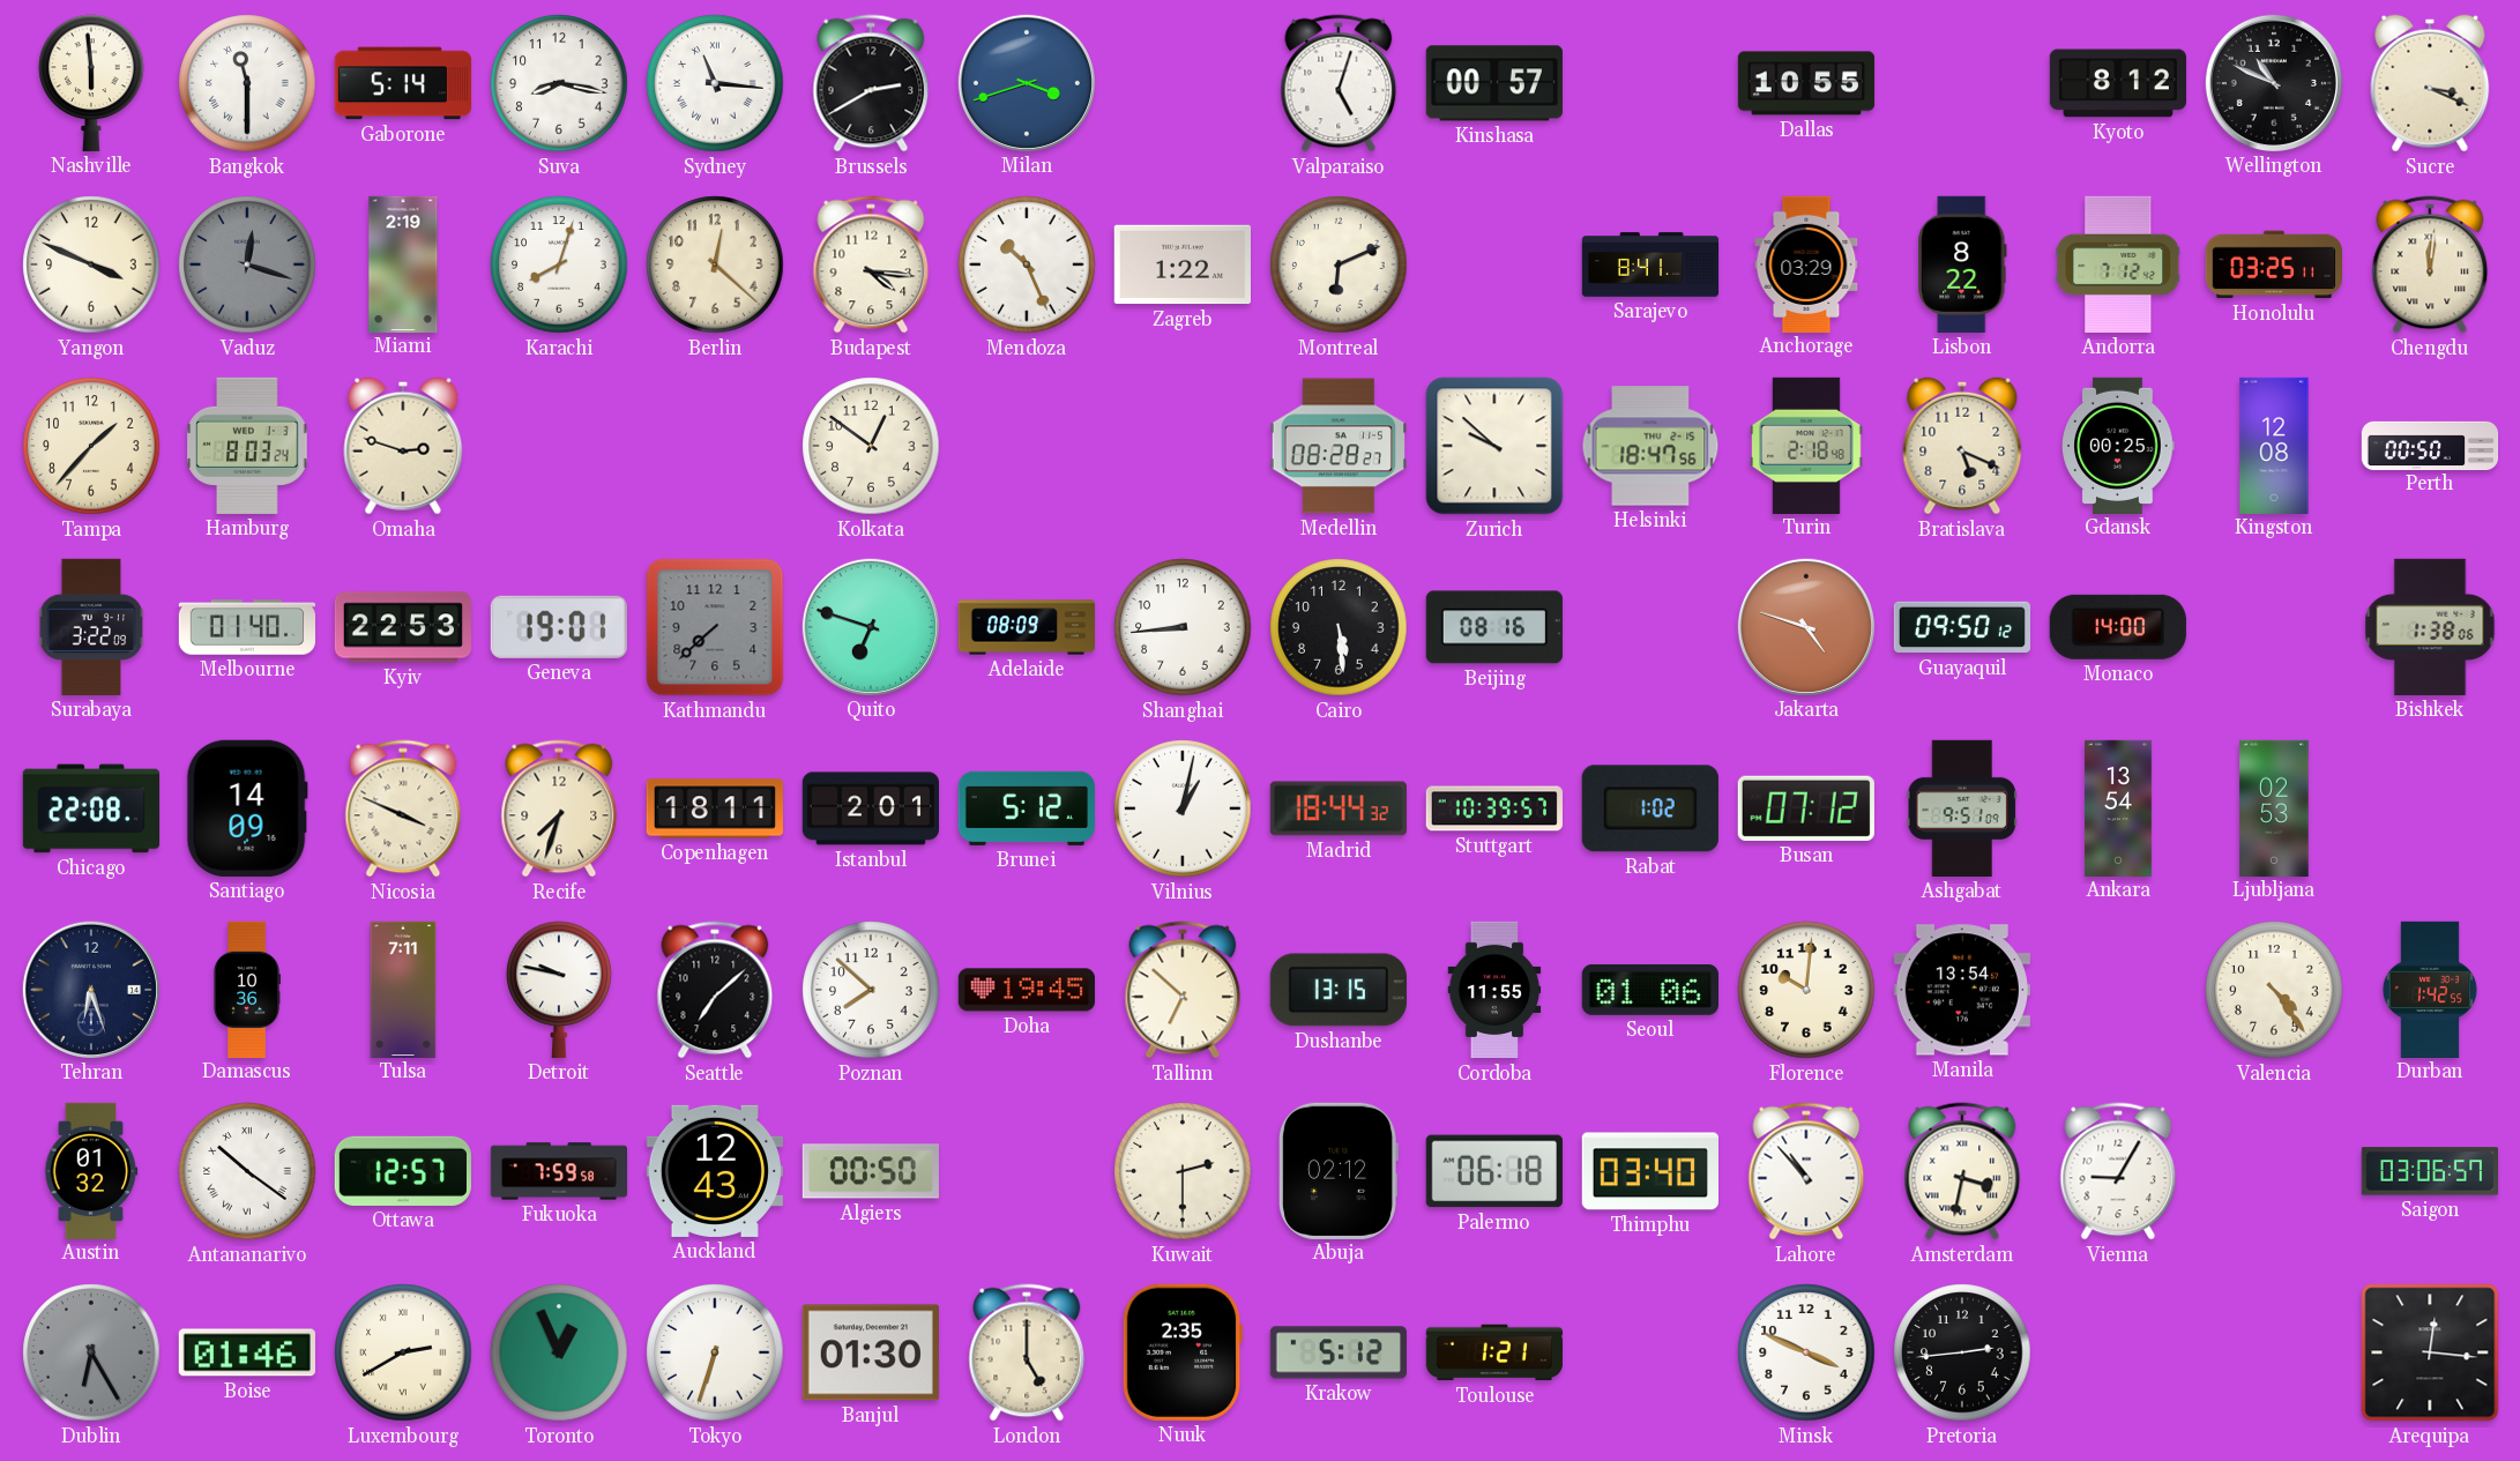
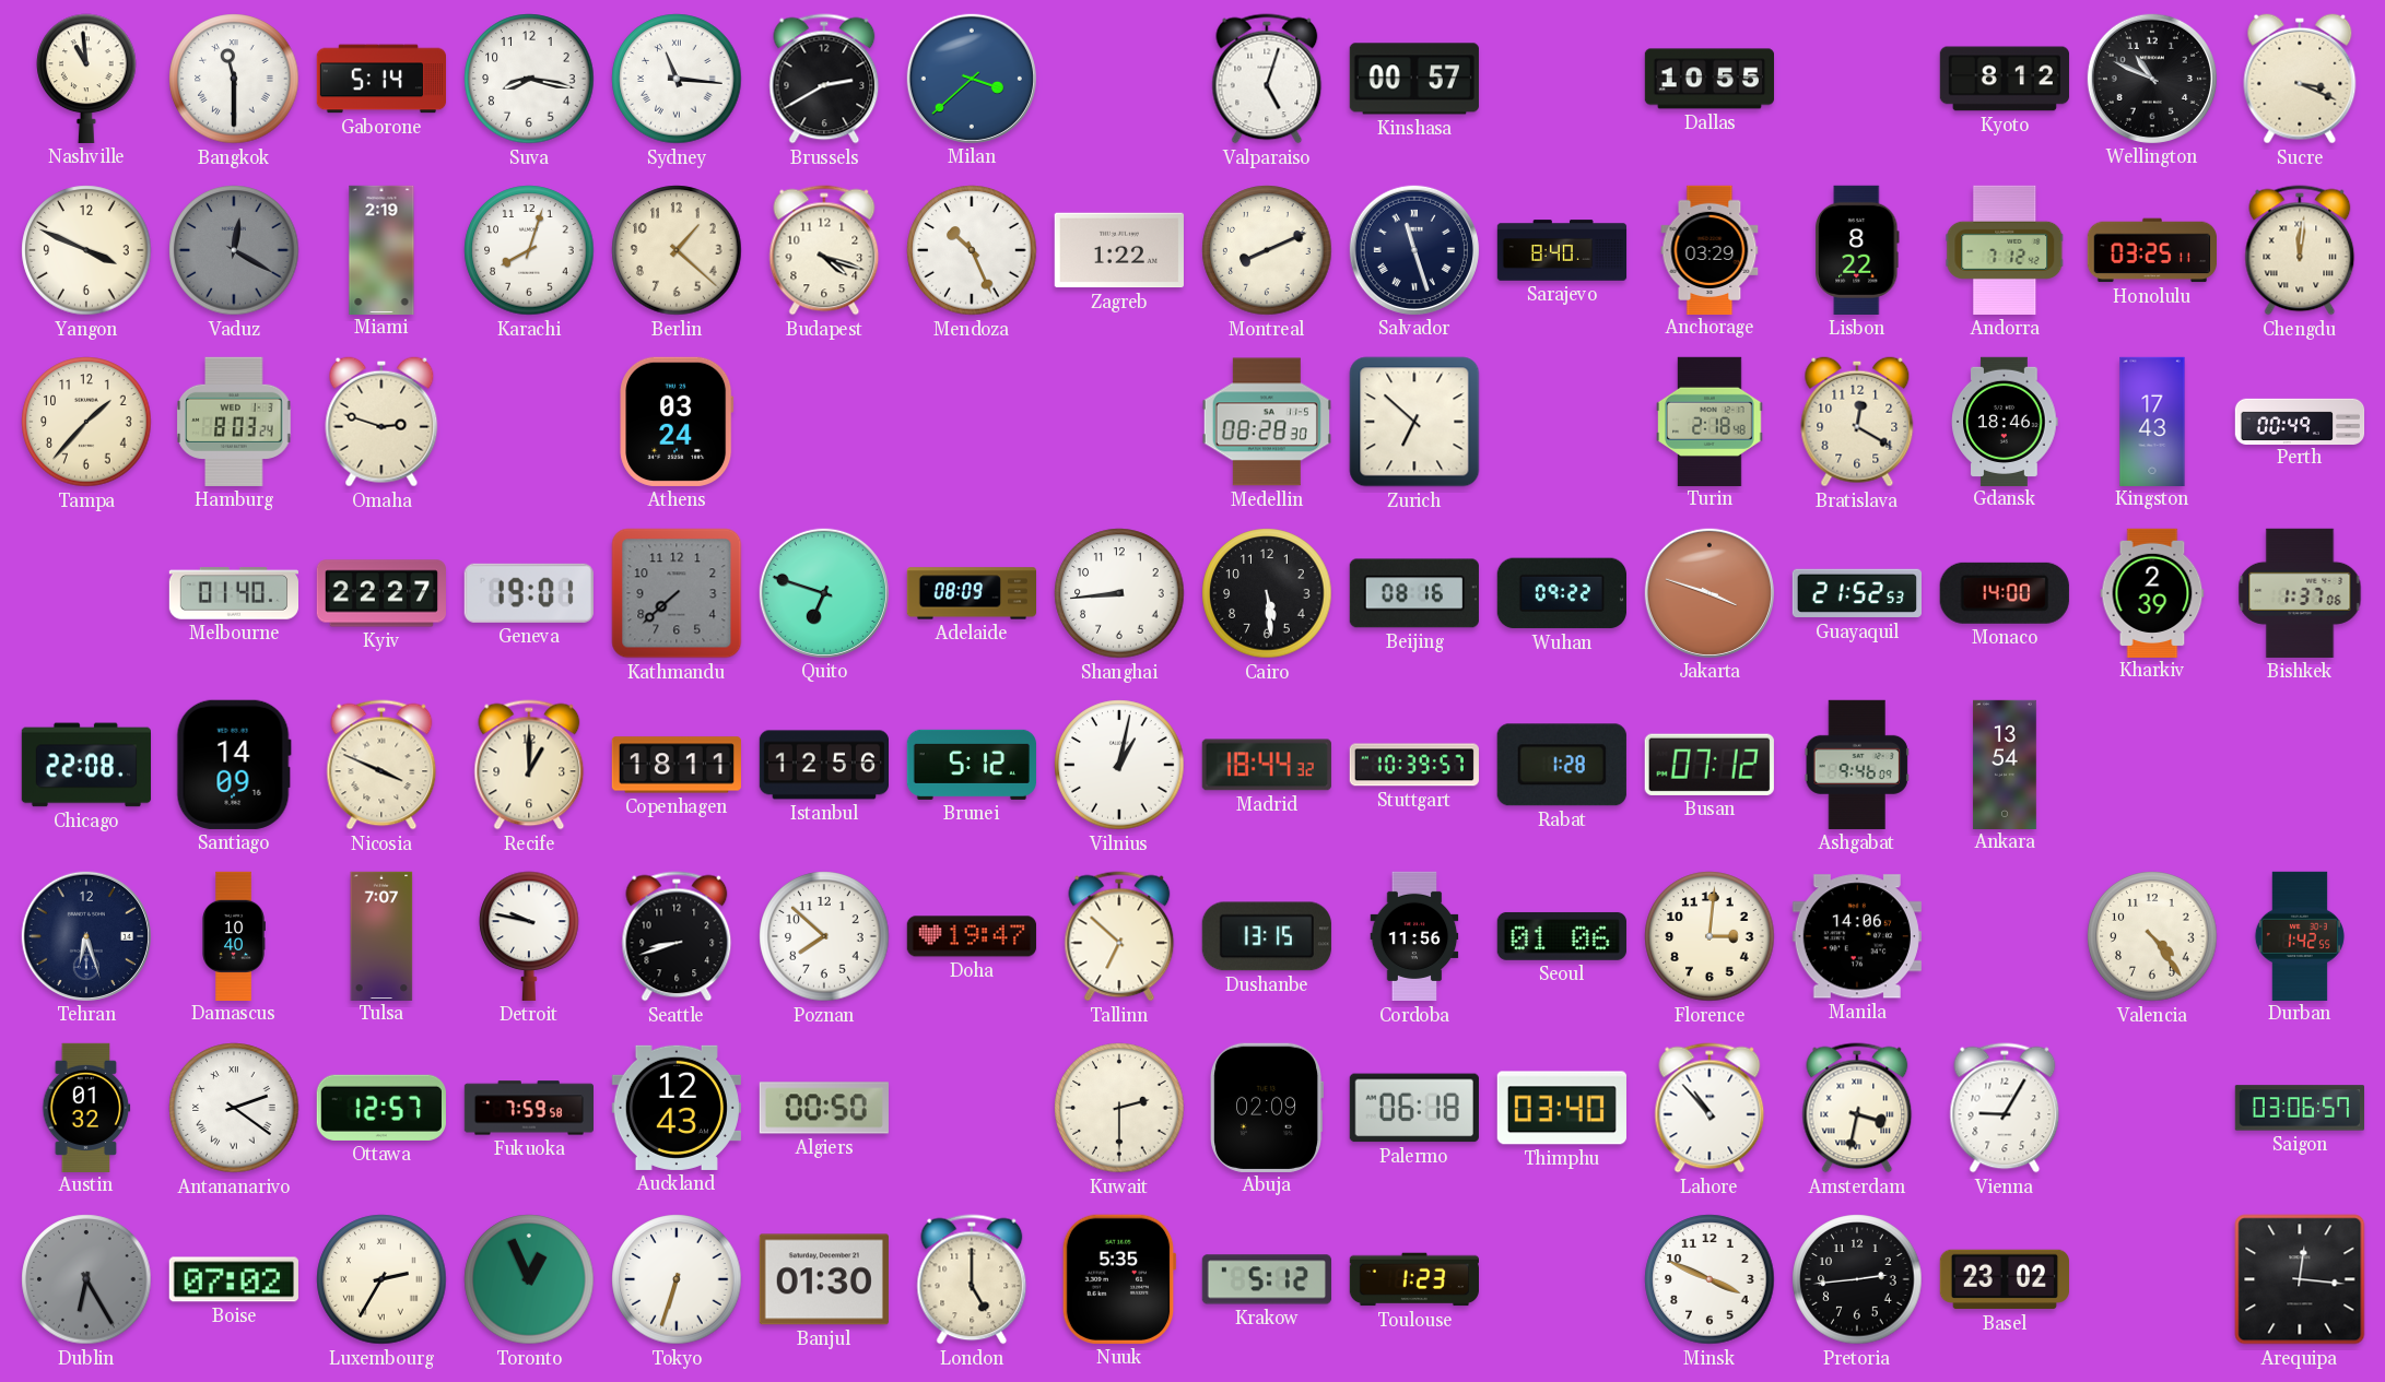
Nashville: 5:59 -> 10:59
Milan: 3:42 -> 3:38
Vaduz: 12:18 -> 12:20
Berlin: 12:22 -> 1:22
Budapest: 4:16 -> 4:18
Montreal: 6:11 -> 8:11
Salvador: none -> 11:27
Sarajevo: 8:41 -> 8:40
Athens: none -> 03:24
Kolkata: 12:51 -> none
Medellin: 08:28:27 -> 08:28:30
Zurich: 9:52 -> 6:52
Helsinki: 18:47 -> none
Bratislava: 5:19 -> 12:20
Gdansk: 00:25 -> 18:46
Kingston: 12:08 -> 17:43
Perth: 00:50 -> 00:49
Surabaya: 3:22 -> none
Kyiv: 22:53 -> 22:27
Wuhan: none -> 09:22
Jakarta: 4:48 -> 3:48
Guayaquil: 09:50 -> 21:52
Kharkiv: none -> 2:39
Bishkek: 1:38 -> 1:37
Recife: 7:33 -> 1:00
Istanbul: 2:01 -> 12:56
Rabat: 1:02 -> 1:28
Ashgabat: 9:51 -> 9:46
Ljubljana: 02:53 -> none
Damascus: 10:36 -> 10:40
Tulsa: 7:11 -> 7:07
Seattle: 7:08 -> 8:42
Doha: 19:45 -> 19:47
Cordoba: 11:55 -> 11:56
Florence: 10:01 -> 3:01
Manila: 13:54 -> 14:06
Antananarivo: 10:21 -> 2:21
Abuja: 02:12 -> 02:09
Boise: 01:46 -> 07:02
Luxembourg: 2:40 -> 2:35
Nuuk: 2:35 -> 5:35
Toulouse: 1:21 -> 1:23
Basel: none -> 23:02
